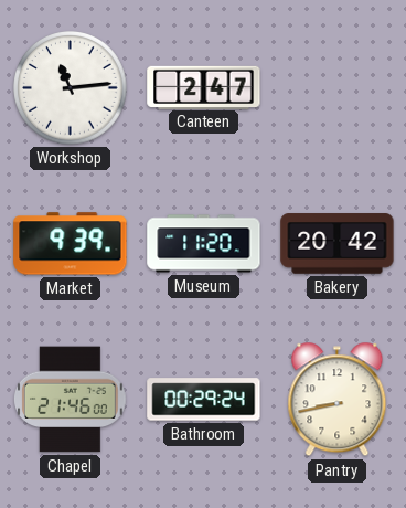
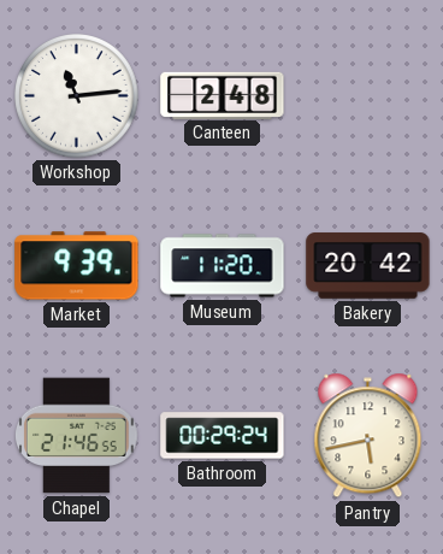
Canteen: 2:47 -> 2:48
Chapel: 21:46:00 -> 21:46:55
Pantry: 8:43 -> 5:43
